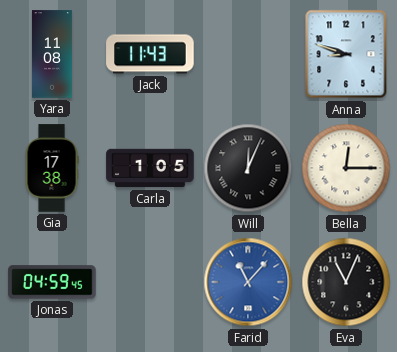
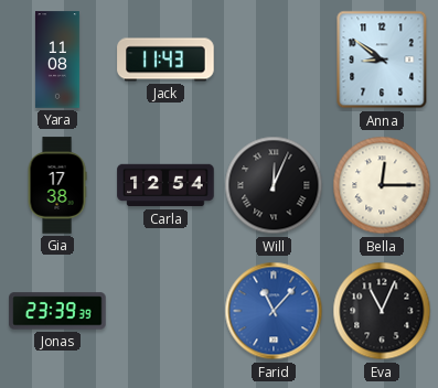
Anna: 8:48 -> 8:51
Carla: 1:05 -> 12:54
Jonas: 04:59 -> 23:39
